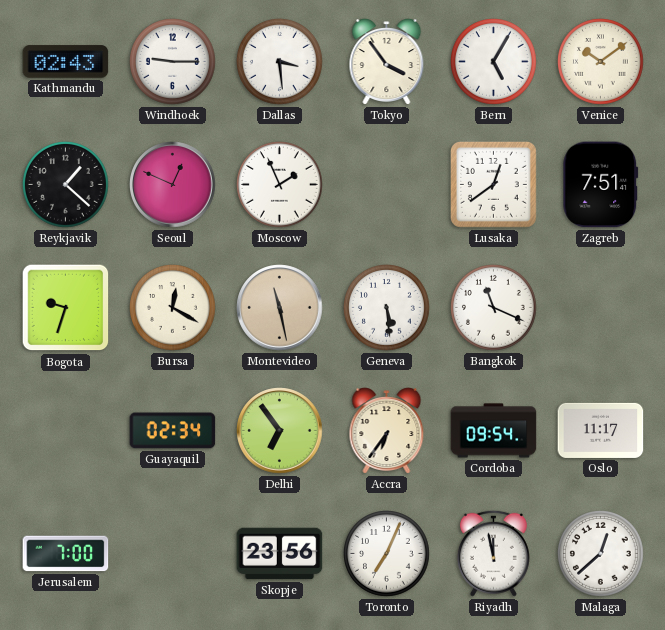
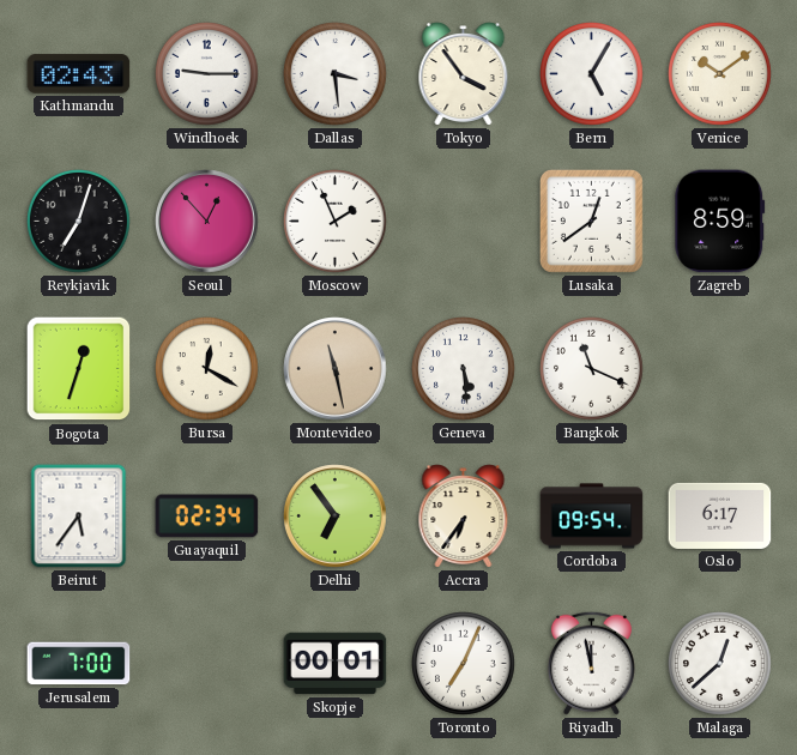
Reykjavik: 1:22 -> 7:03
Seoul: 12:49 -> 12:53
Zagreb: 7:51 -> 8:59
Bogota: 9:33 -> 12:33
Beirut: none -> 5:36
Oslo: 11:17 -> 6:17
Skopje: 23:56 -> 00:01
